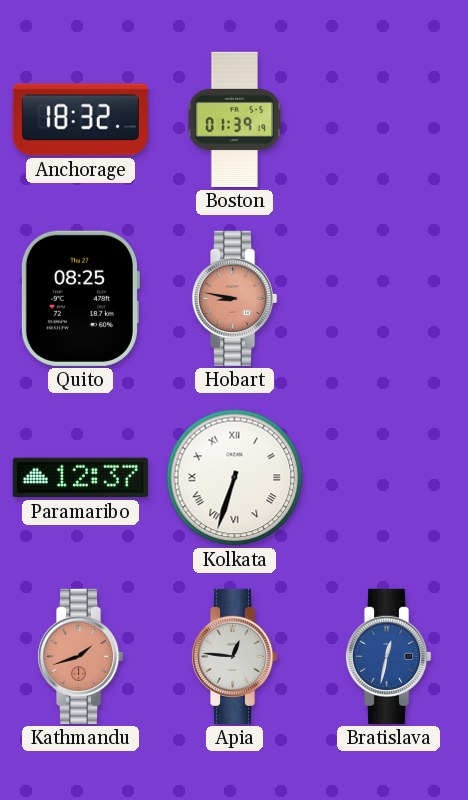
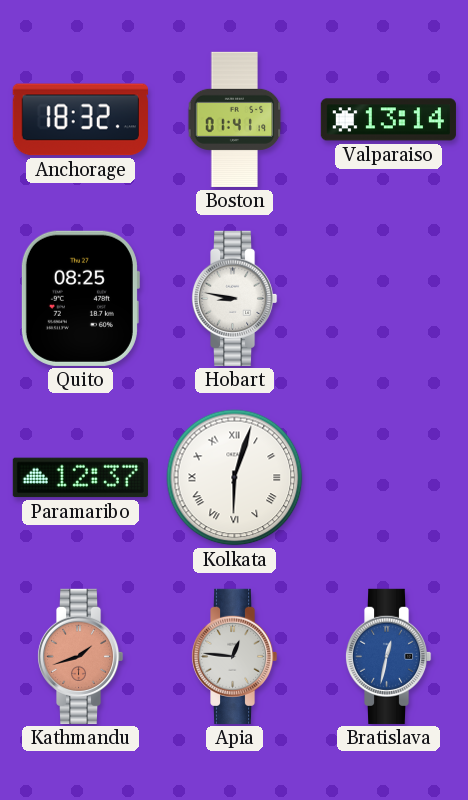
Boston: 01:39 -> 01:41
Valparaiso: none -> 13:14
Hobart dial: salmon -> white
Kolkata: 6:33 -> 6:03
